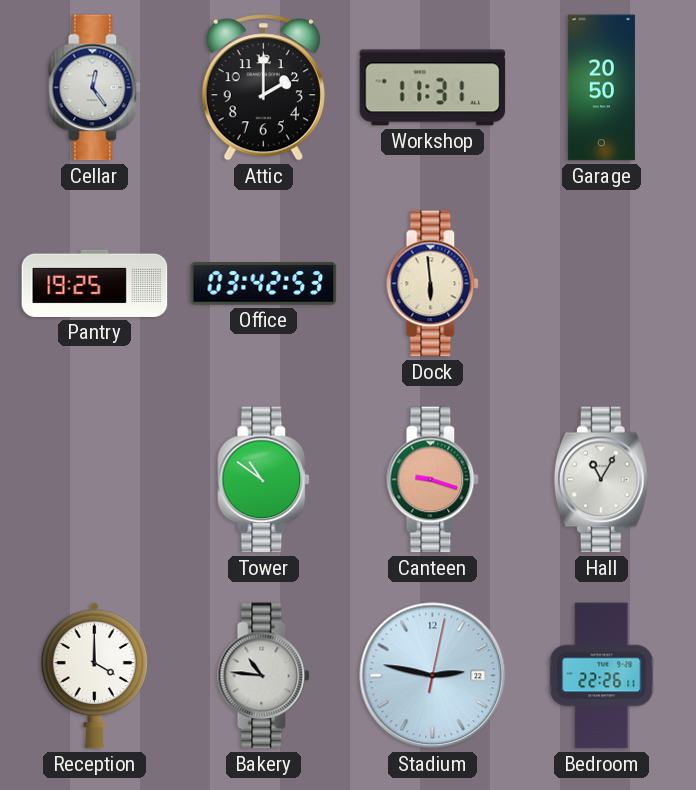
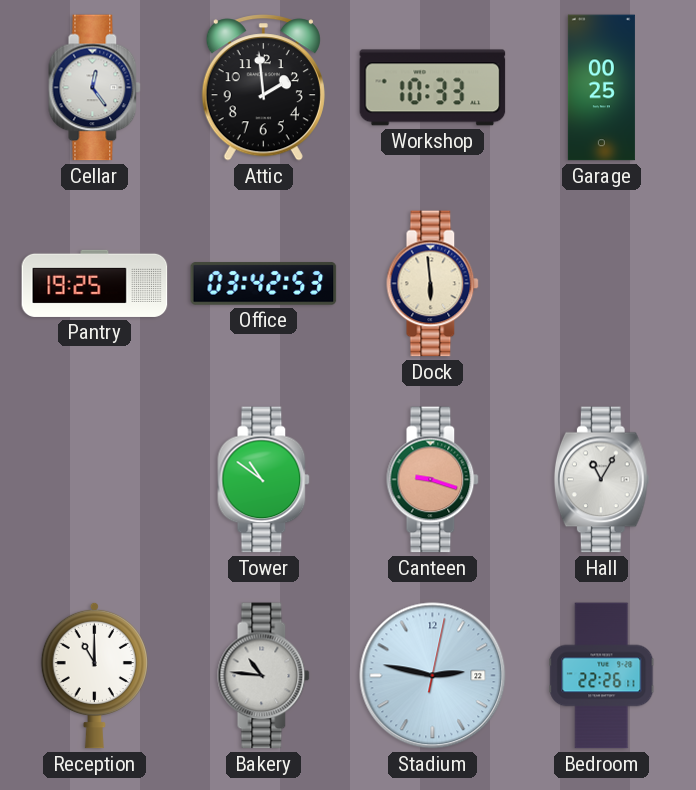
Attic: 2:00 -> 1:59
Workshop: 11:31 -> 10:33
Garage: 20:50 -> 00:25
Reception: 4:00 -> 11:00
